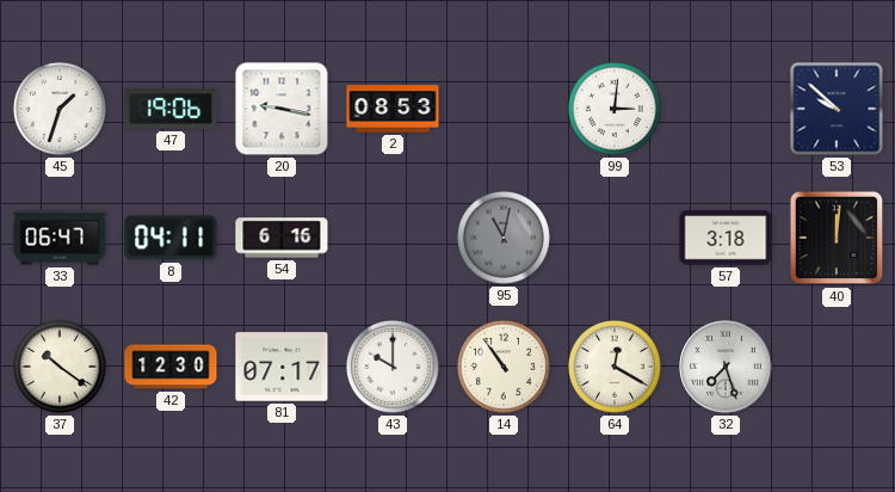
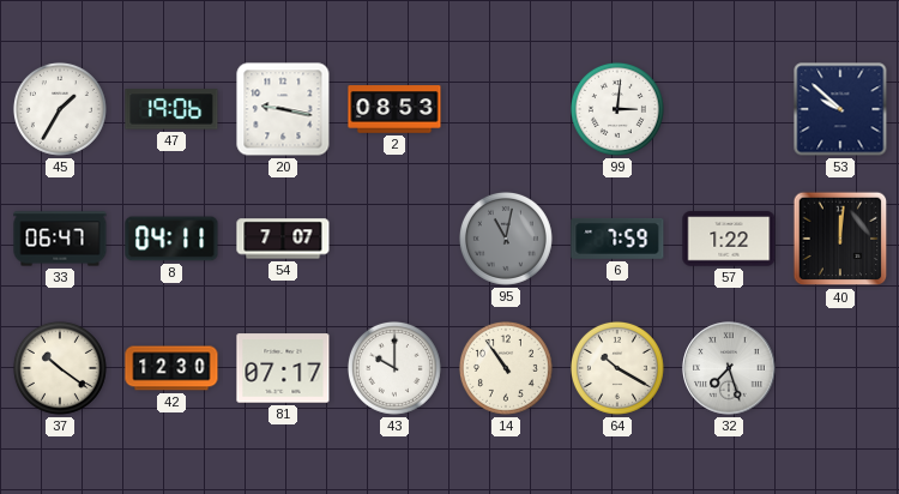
45: 1:33 -> 1:35
54: 6:16 -> 7:07
6: none -> 7:59
57: 3:18 -> 1:22
64: 12:20 -> 10:20
